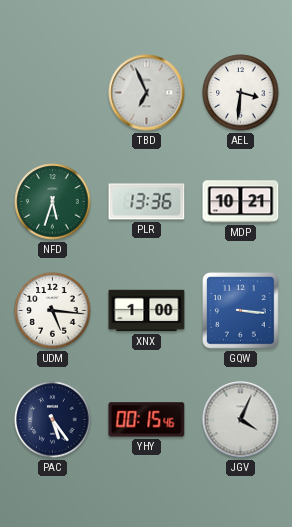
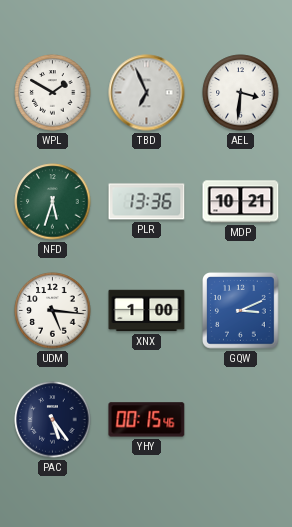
WPL: none -> 1:50
GQW: 3:16 -> 3:11
JGV: 4:04 -> none
